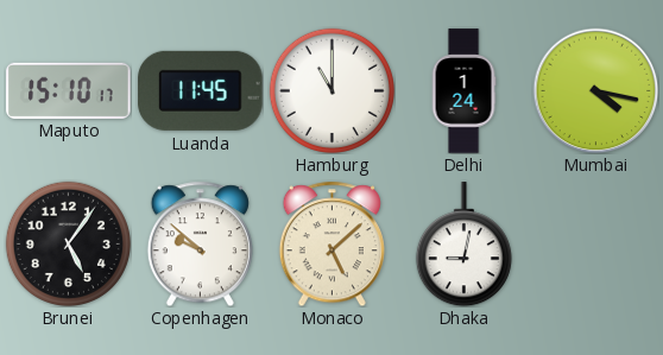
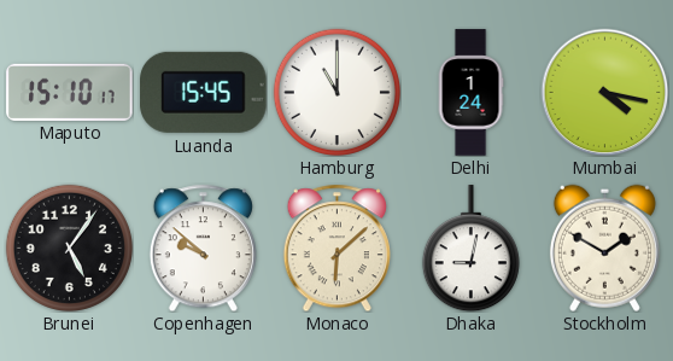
Luanda: 11:45 -> 15:45
Monaco: 5:08 -> 6:08
Stockholm: none -> 1:50
